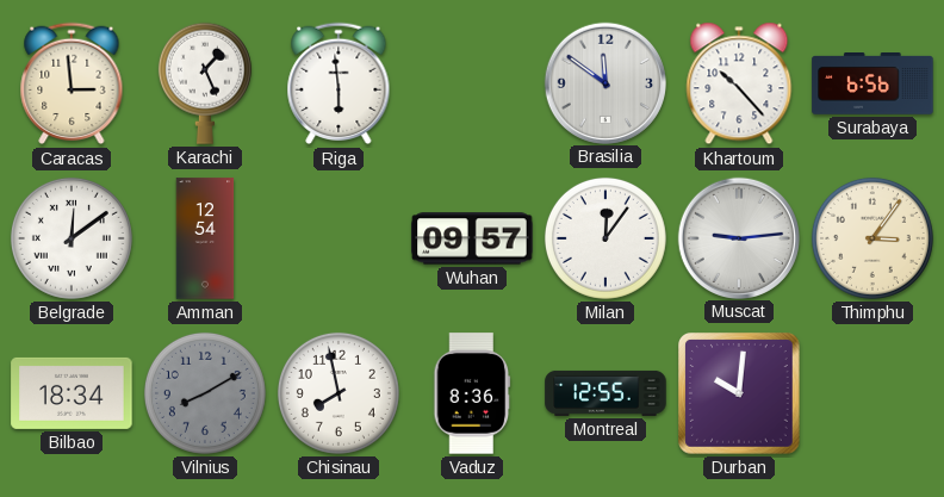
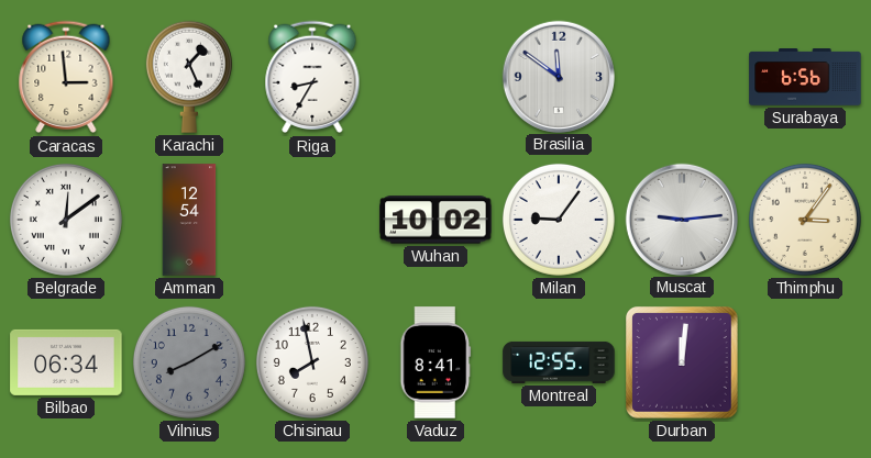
Riga: 5:59 -> 8:35
Khartoum: 10:23 -> none
Wuhan: 09:57 -> 10:02
Milan: 12:06 -> 9:06
Bilbao: 18:34 -> 06:34
Vaduz: 8:36 -> 8:41
Durban: 10:01 -> 12:01
